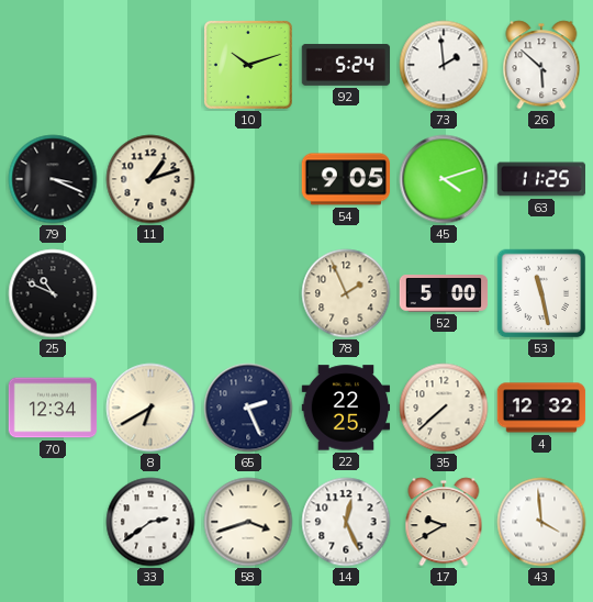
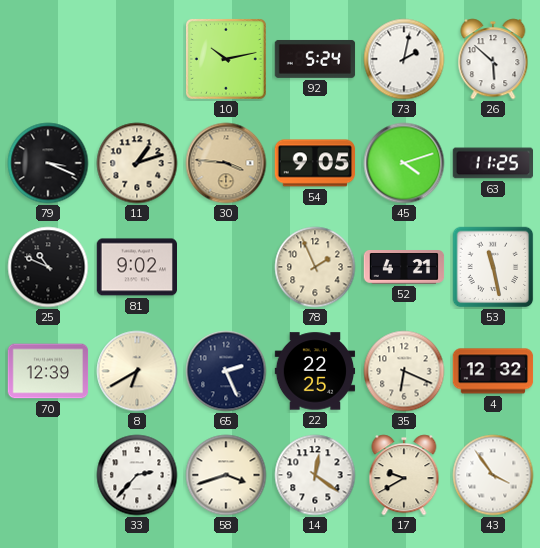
10: 10:12 -> 10:13
73: 1:59 -> 2:02
30: none -> 3:46
81: none -> 9:02
52: 5:00 -> 4:21
70: 12:34 -> 12:39
35: 7:38 -> 6:19
33: 2:39 -> 2:37
14: 12:26 -> 12:21
43: 3:59 -> 3:54
